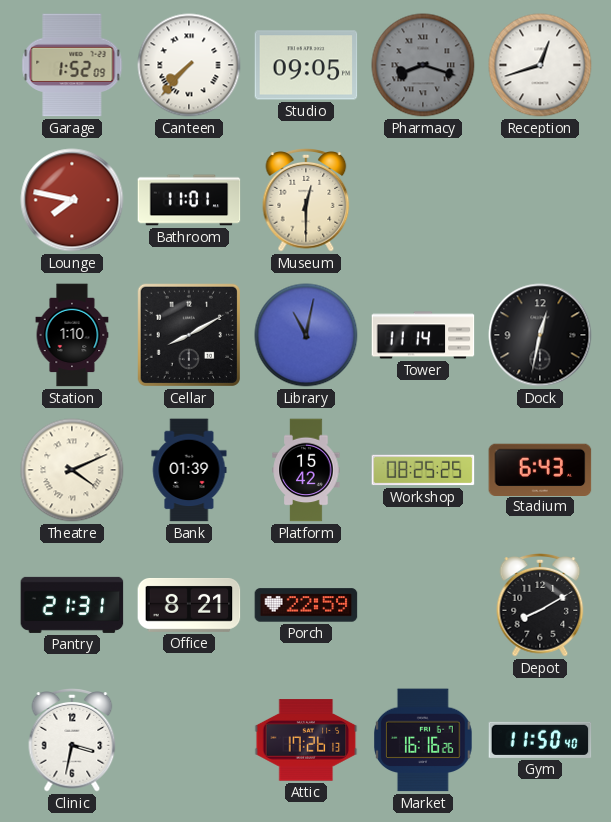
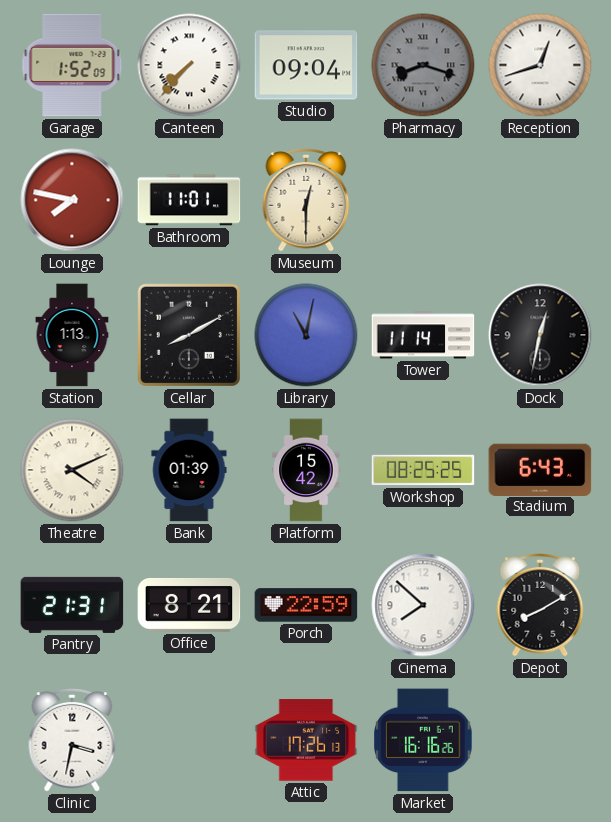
Studio: 09:05 -> 09:04
Station: 1:10 -> 1:13
Cinema: none -> 7:52
Gym: 11:50 -> none
